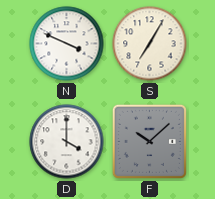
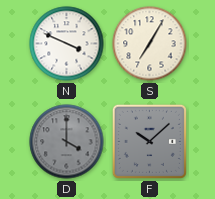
D dial: white -> grey
